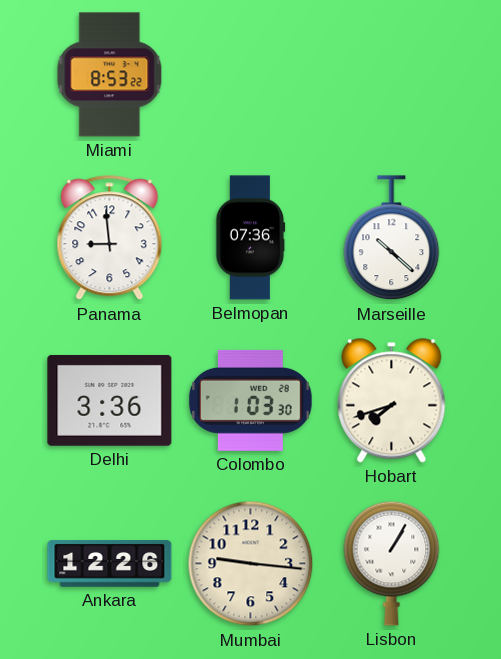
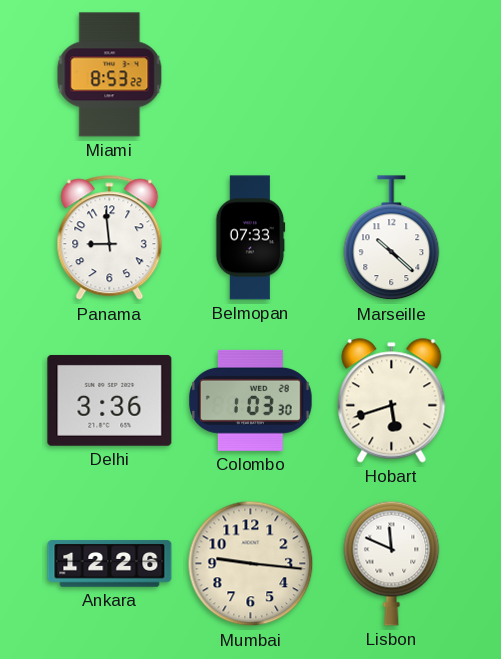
Belmopan: 07:36 -> 07:33
Hobart: 7:42 -> 5:42
Lisbon: 1:05 -> 11:49
